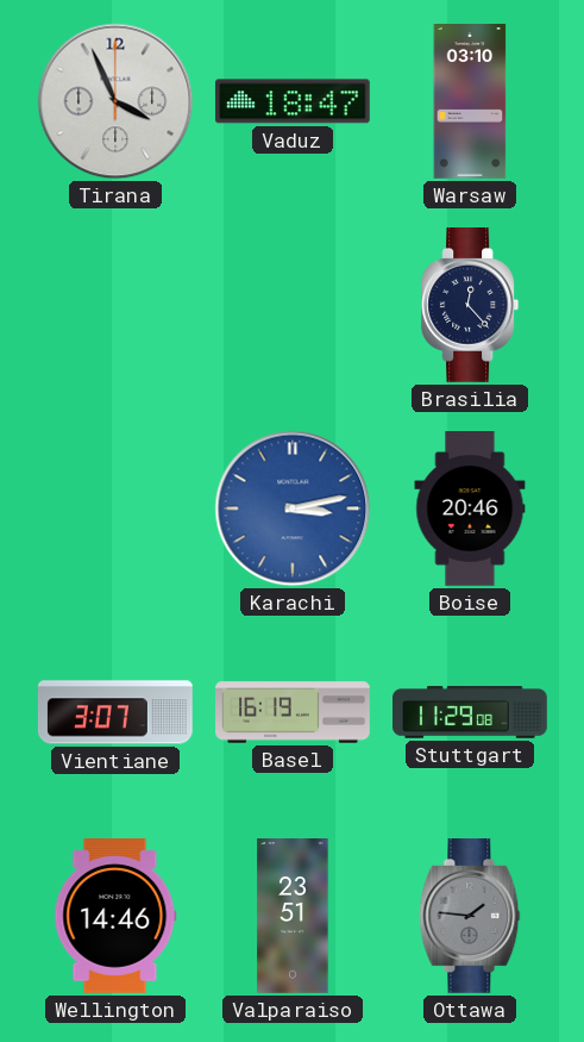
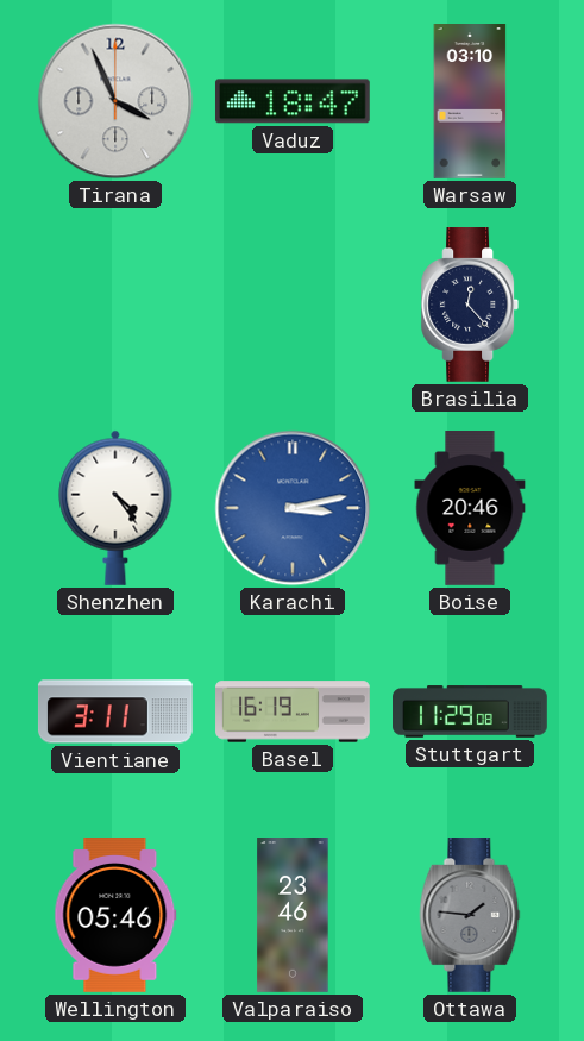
Shenzhen: none -> 4:24
Vientiane: 3:07 -> 3:11
Wellington: 14:46 -> 05:46
Valparaiso: 23:51 -> 23:46
